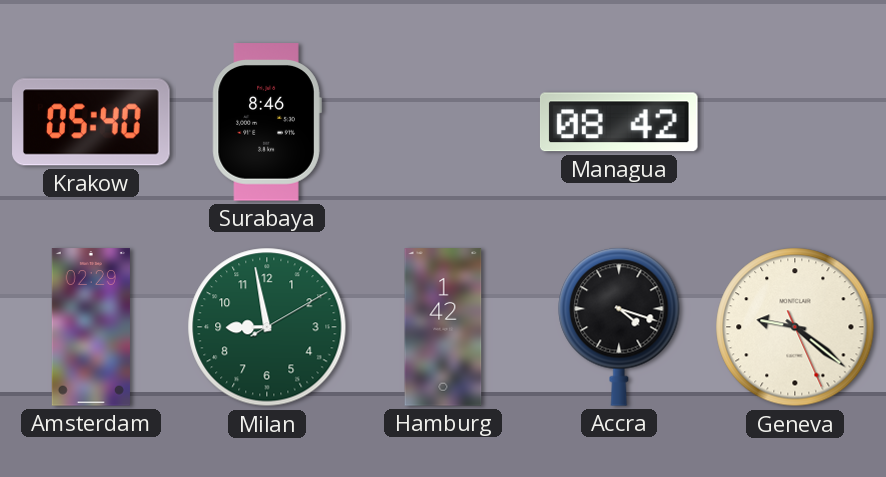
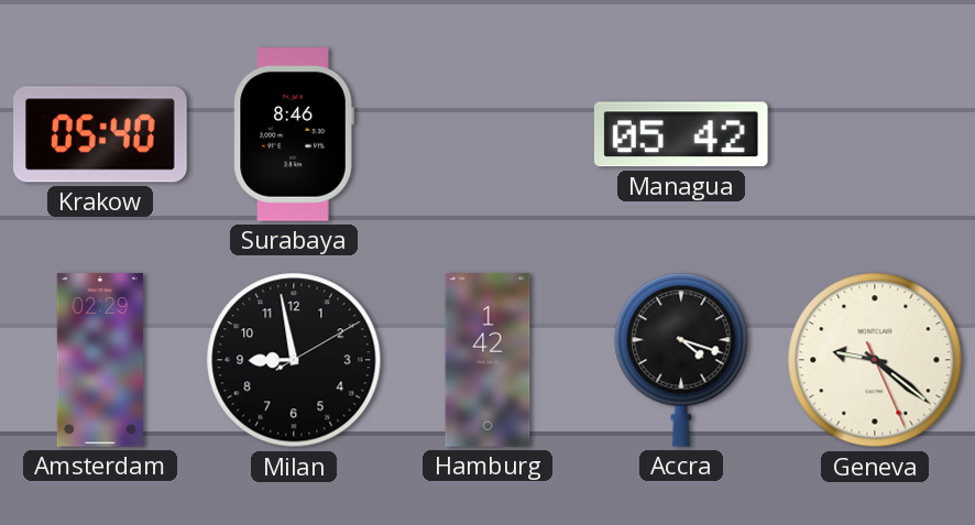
Managua: 08:42 -> 05:42
Milan dial: green -> black
